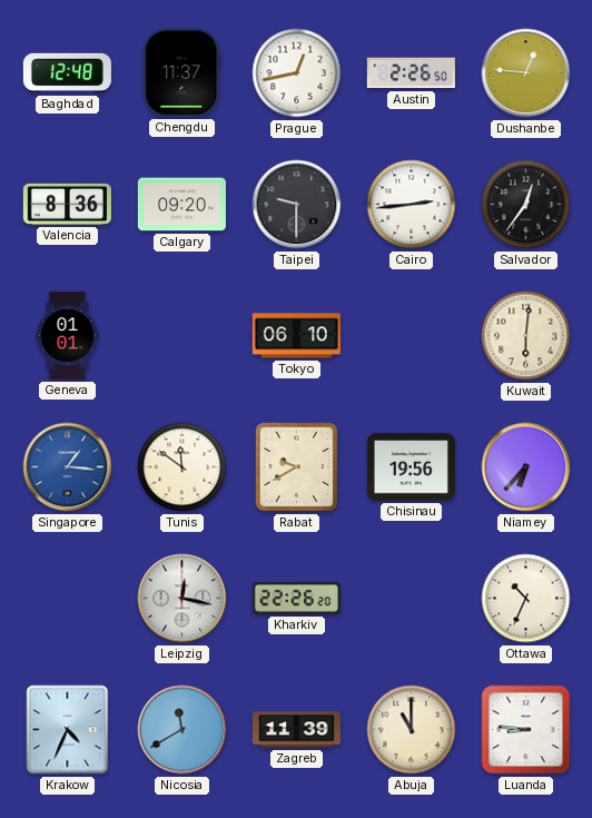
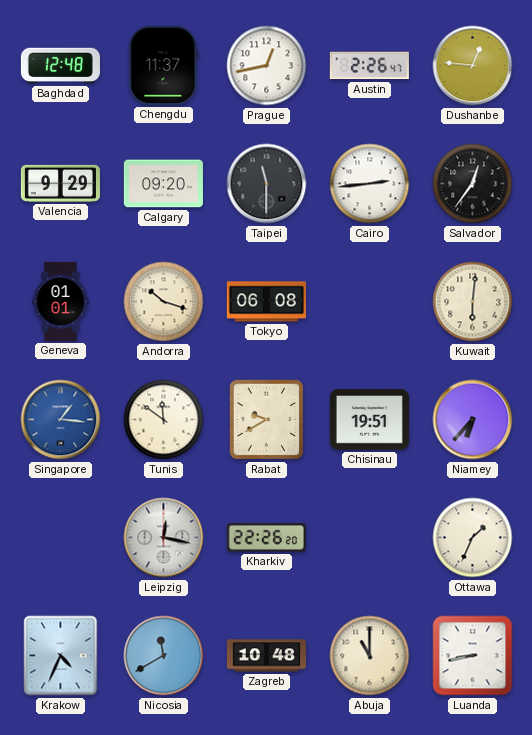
Austin: 2:26:50 -> 2:26:47
Valencia: 8:36 -> 9:29
Taipei: 9:30 -> 11:30
Andorra: none -> 10:18
Tokyo: 06:10 -> 06:08
Chisinau: 19:56 -> 19:51
Ottawa: 10:34 -> 1:34
Zagreb: 11:39 -> 10:48
Luanda: 8:46 -> 8:43
